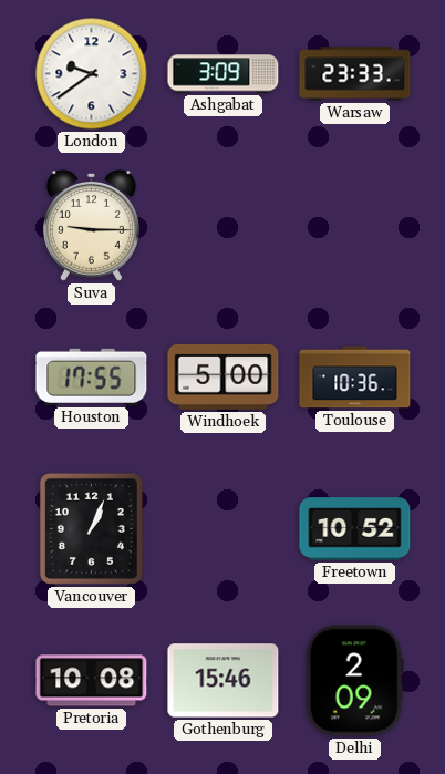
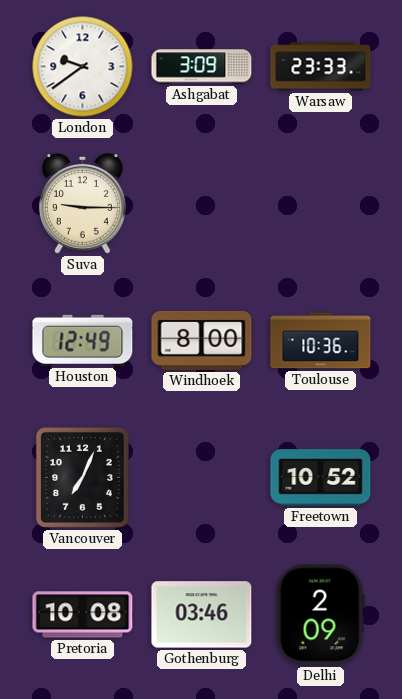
Houston: 17:55 -> 12:49
Windhoek: 5:00 -> 8:00
Vancouver: 1:04 -> 7:04
Gothenburg: 15:46 -> 03:46
